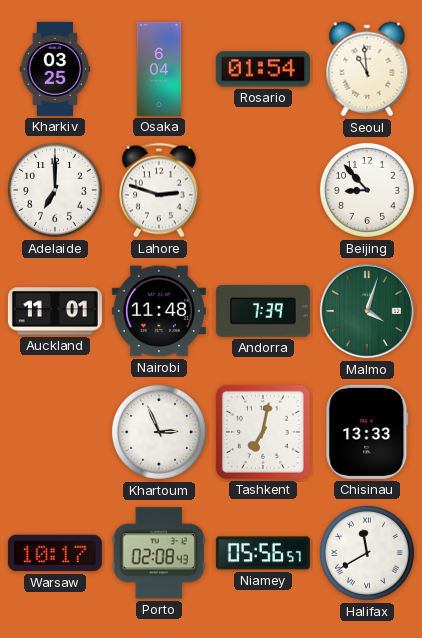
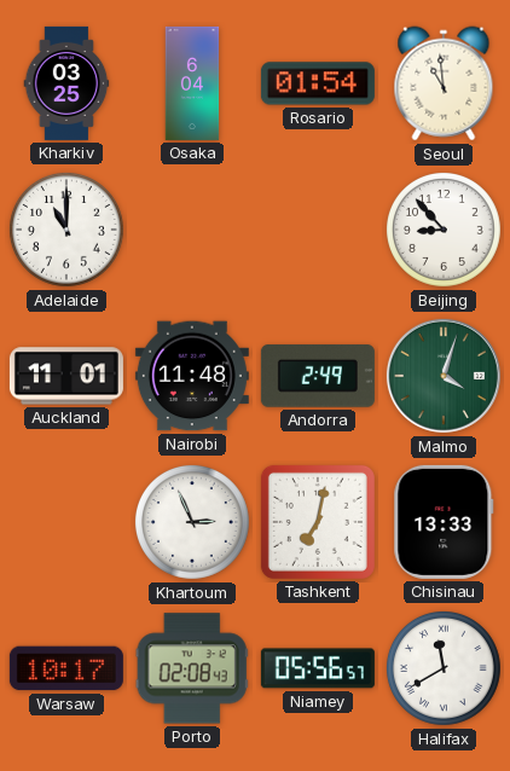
Adelaide: 7:00 -> 11:00
Lahore: 2:48 -> none
Andorra: 7:39 -> 2:49
